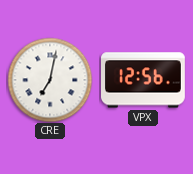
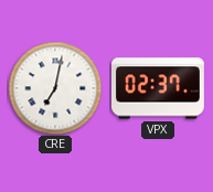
VPX: 12:56 -> 02:37
